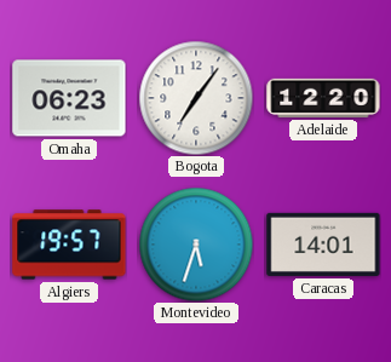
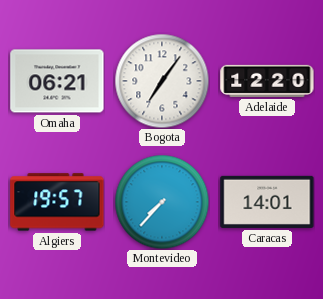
Omaha: 06:23 -> 06:21
Montevideo: 5:33 -> 7:37
